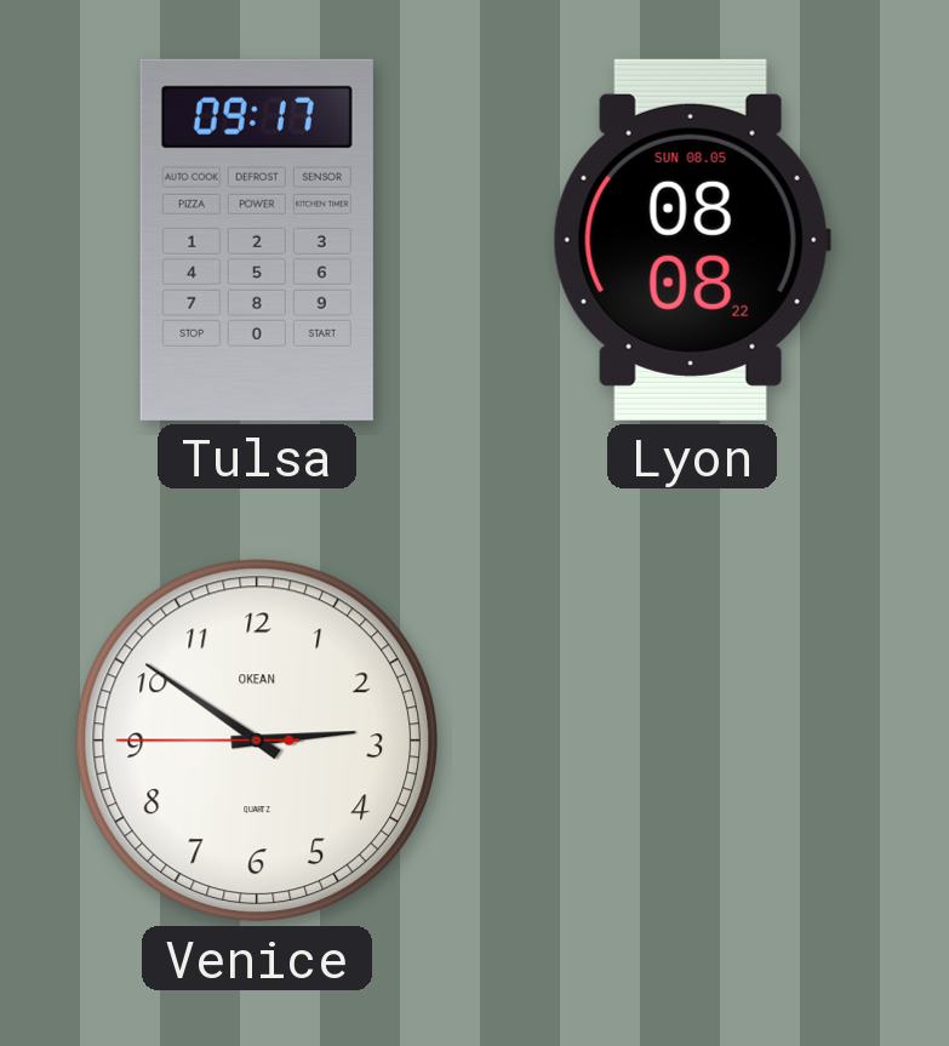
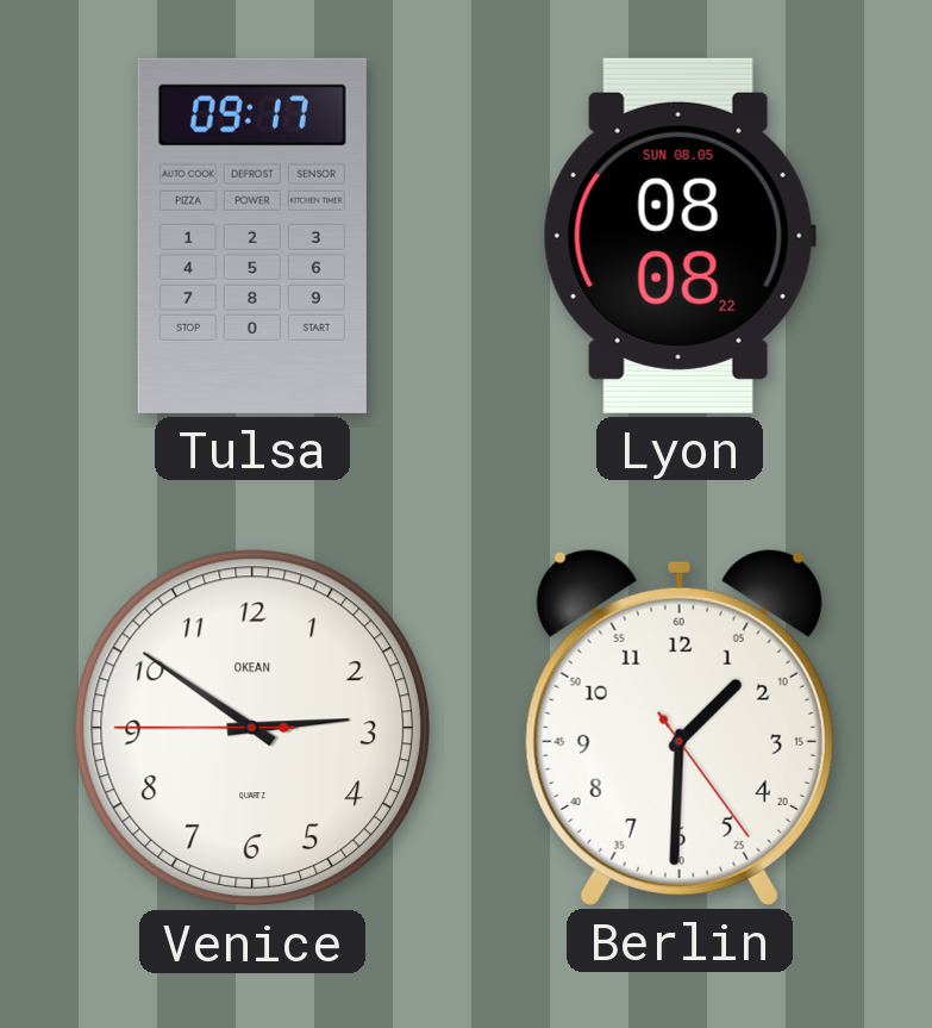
Berlin: none -> 1:30
